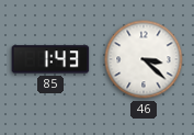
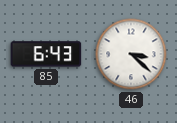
85: 1:43 -> 6:43
